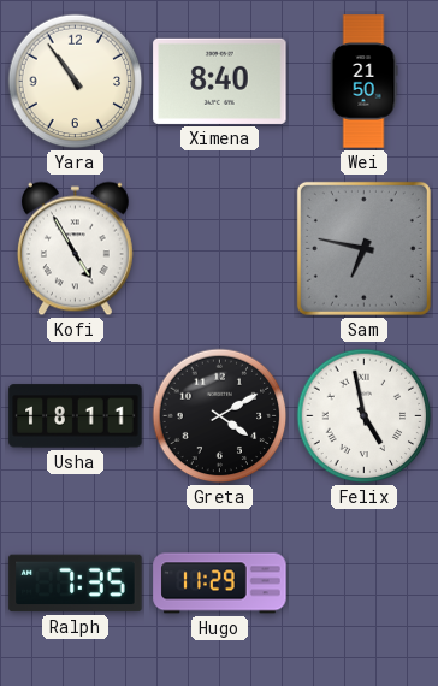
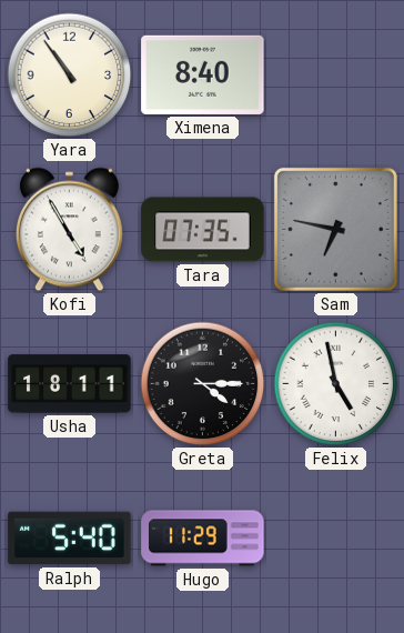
Wei: 21:50 -> none
Tara: none -> 07:35
Greta: 4:10 -> 4:15
Ralph: 7:35 -> 5:40
